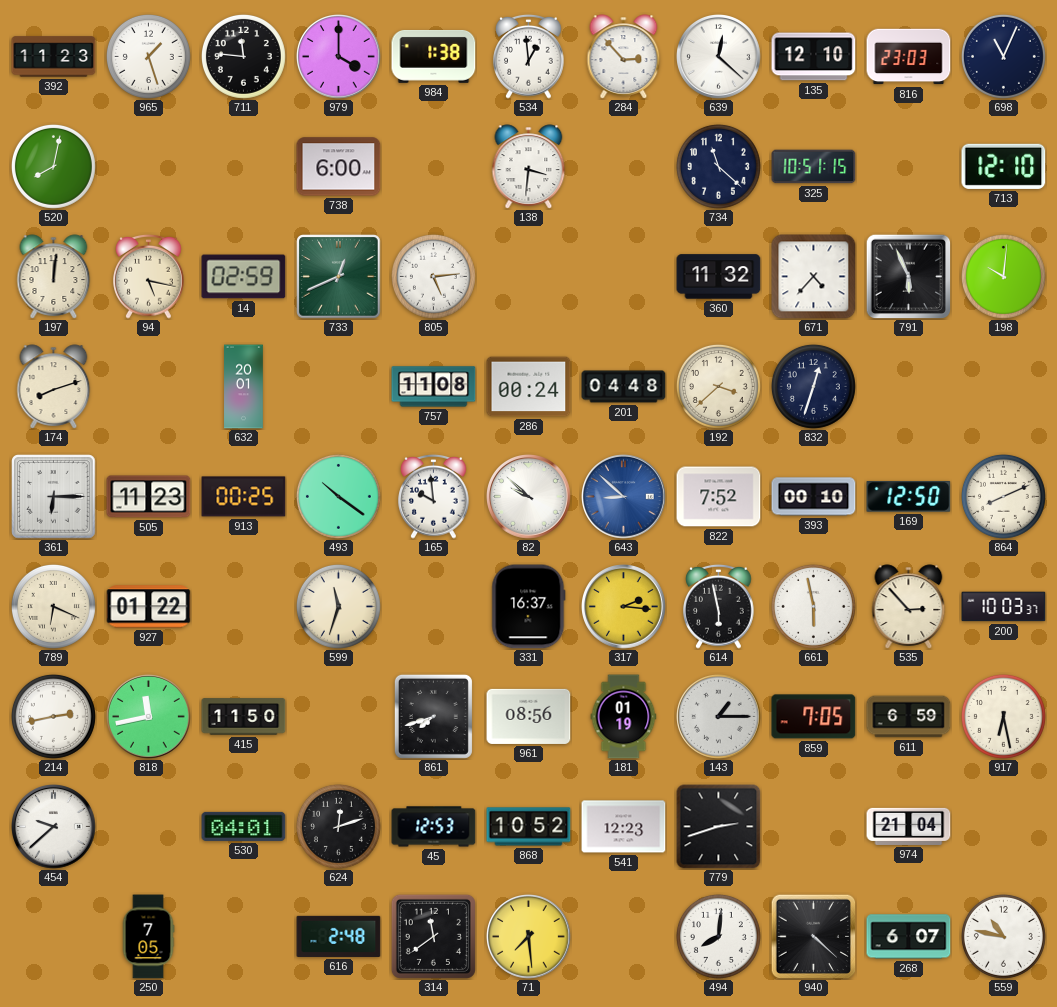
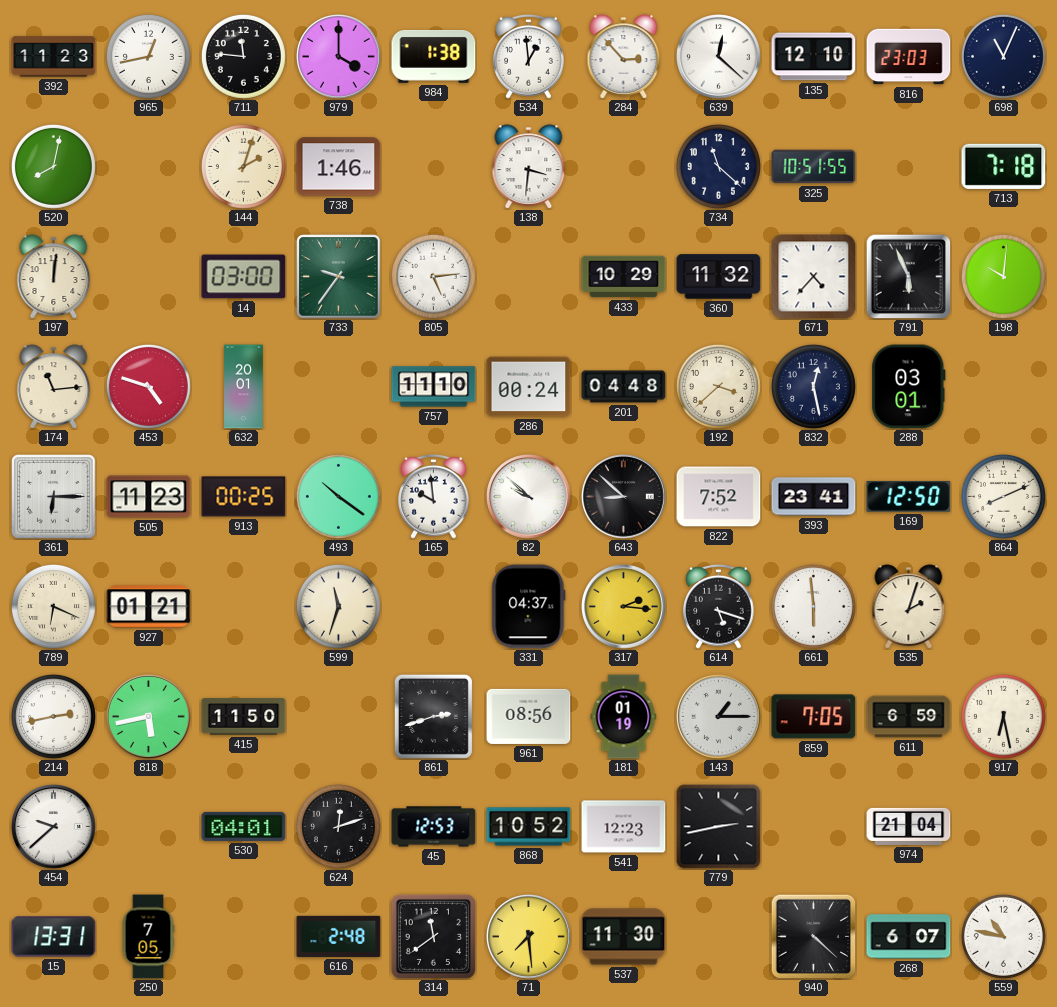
965: 1:27 -> 12:43
144: none -> 2:03
738: 6:00 -> 1:46
325: 10:51:15 -> 10:51:55
713: 12:10 -> 7:18
94: 5:17 -> none
14: 02:59 -> 03:00
733: 12:41 -> 9:36
433: none -> 10:29
174: 8:12 -> 11:14
453: none -> 4:48
757: 11:08 -> 11:10
832: 12:33 -> 12:28
288: none -> 03:01
643 dial: blue -> black
393: 00:10 -> 23:41
927: 01:22 -> 01:21
331: 16:37 -> 04:37
614: 5:58 -> 5:18
661: 5:58 -> 5:59
535: 2:53 -> 2:03
200: 10:03 -> none
818: 11:43 -> 5:43
861: 7:42 -> 2:42
779: 2:42 -> 2:43
15: none -> 13:31
537: none -> 11:30
494: 8:01 -> none
